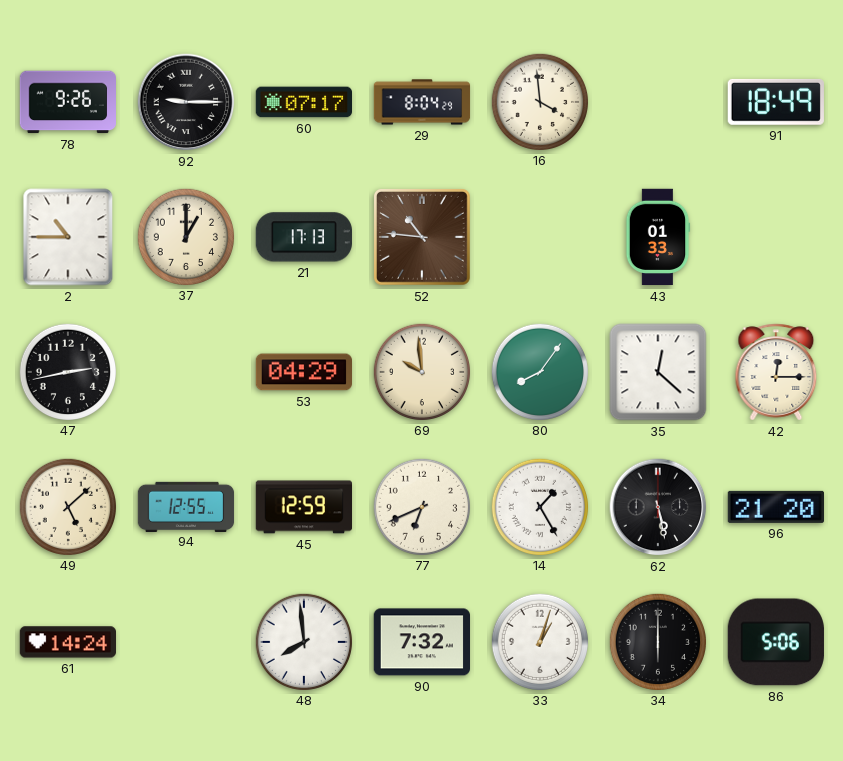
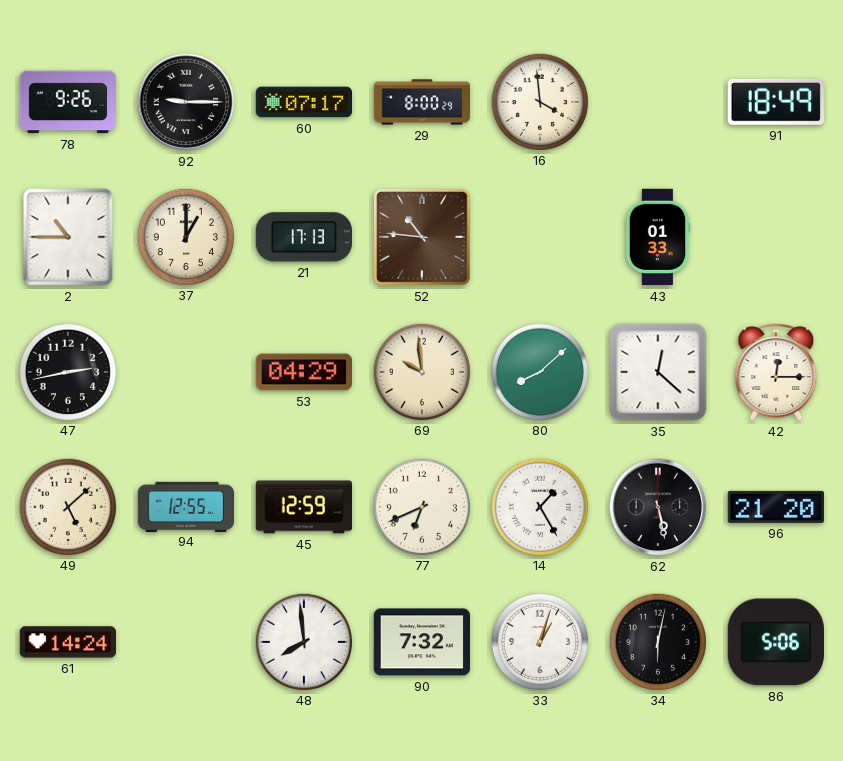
29: 8:04 -> 8:00
80: 8:06 -> 8:08
34: 6:00 -> 6:02
